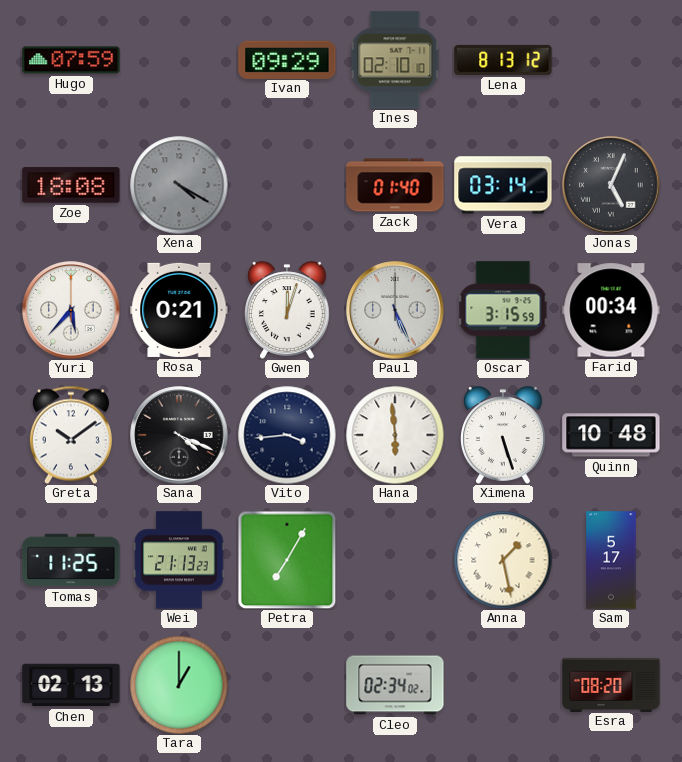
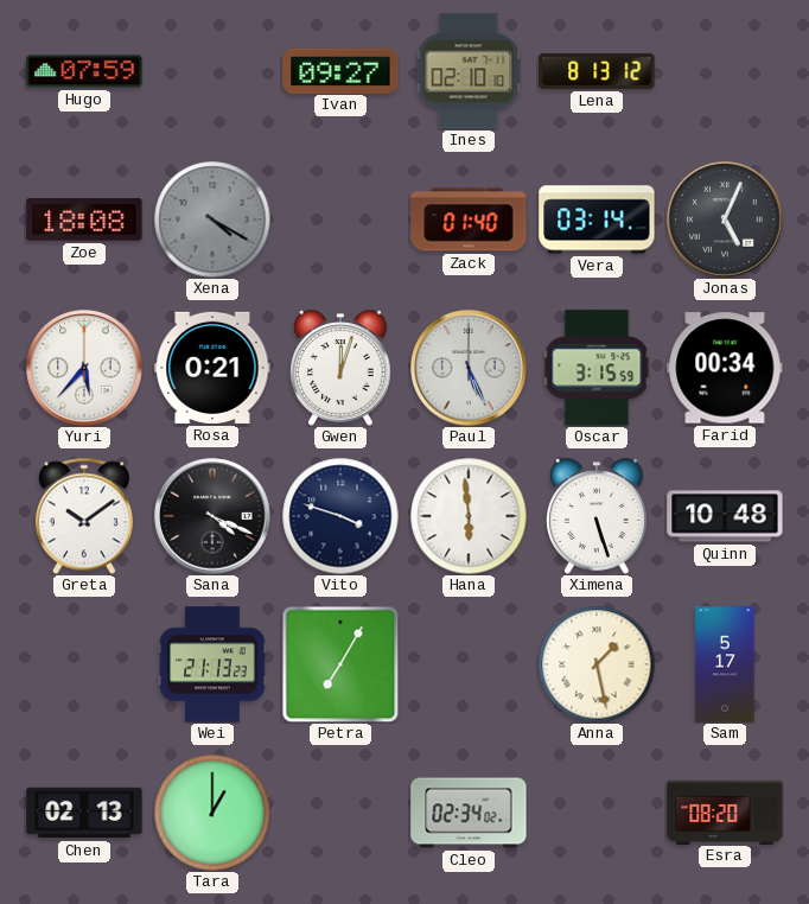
Ivan: 09:29 -> 09:27
Vito: 3:44 -> 3:48
Tomas: 11:25 -> none
